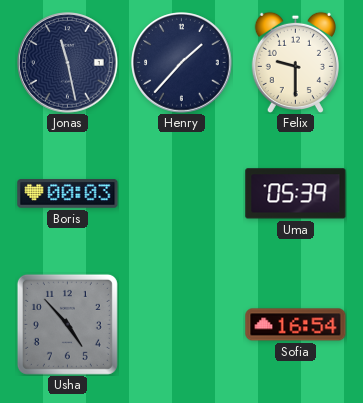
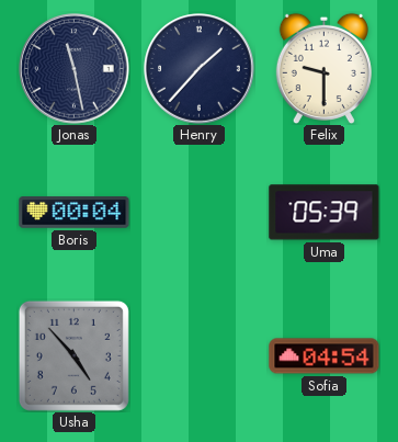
Boris: 00:03 -> 00:04
Sofia: 16:54 -> 04:54
